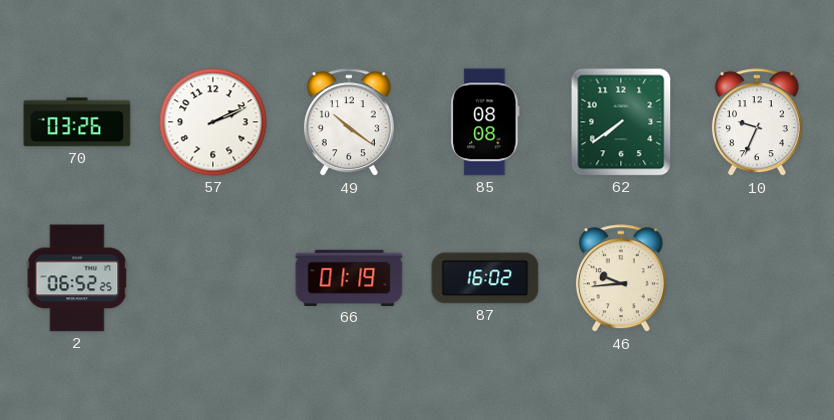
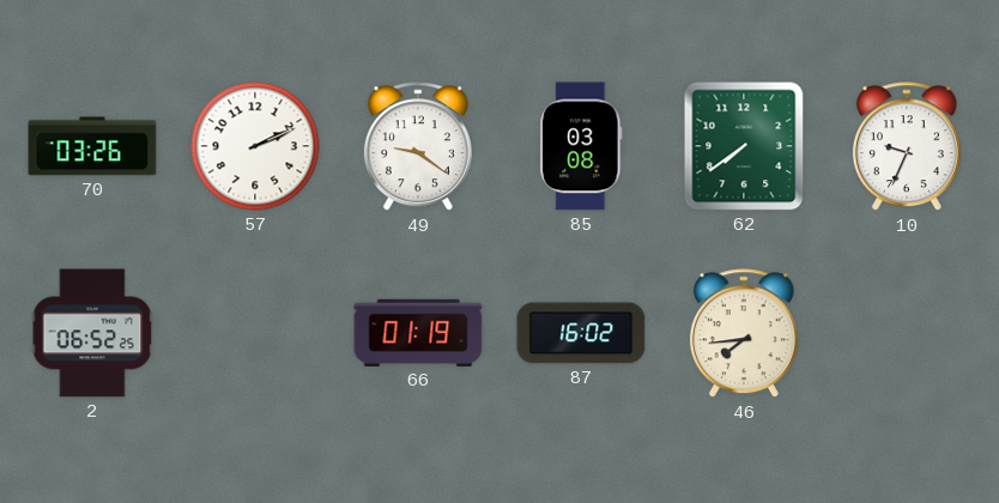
49: 10:21 -> 9:21
85: 08:08 -> 03:08
46: 9:44 -> 7:44
